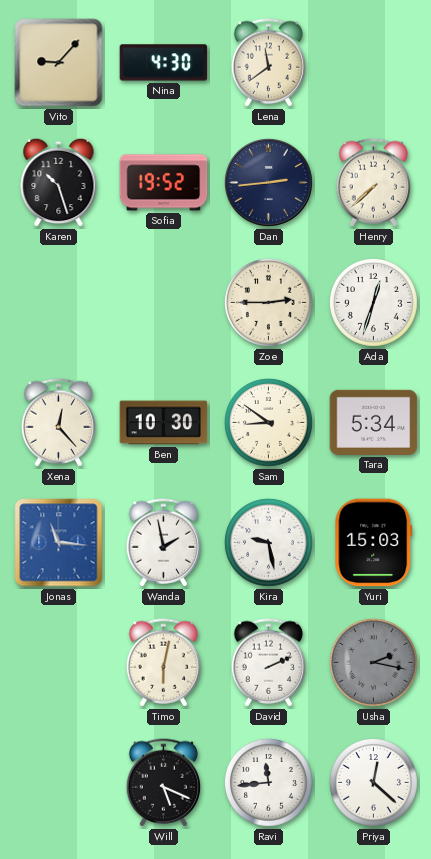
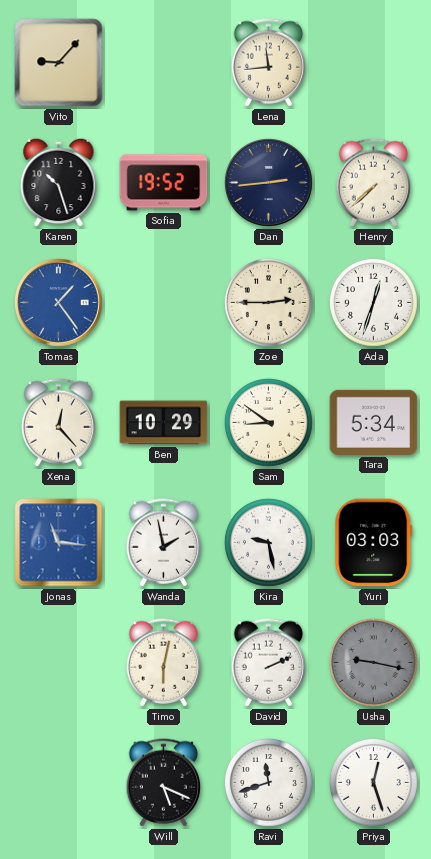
Nina: 4:30 -> none
Lena: 11:39 -> 11:44
Tomas: none -> 1:24
Ben: 10:30 -> 10:29
Yuri: 15:03 -> 03:03
Usha: 2:17 -> 9:17
Ravi: 11:44 -> 11:42
Priya: 12:22 -> 12:27
